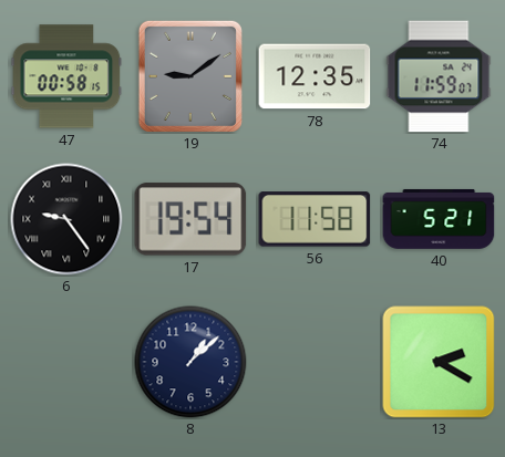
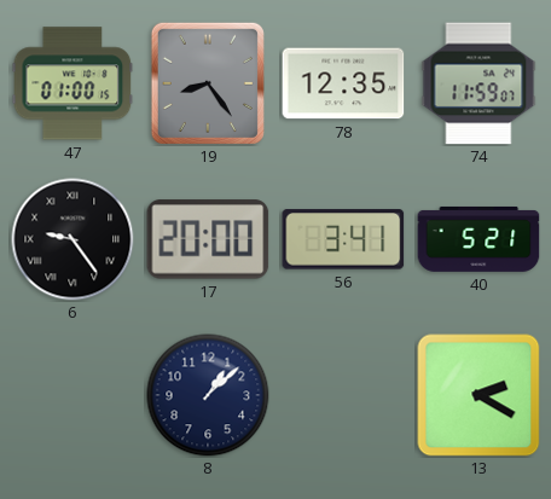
47: 00:58 -> 01:00
19: 9:09 -> 8:24
17: 19:54 -> 20:00
56: 11:58 -> 3:41
